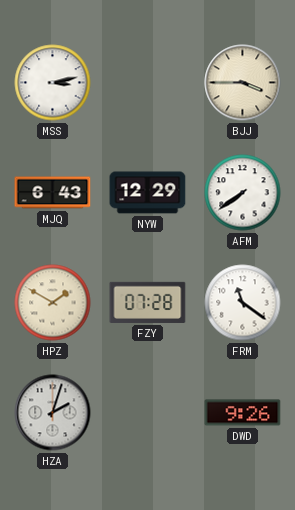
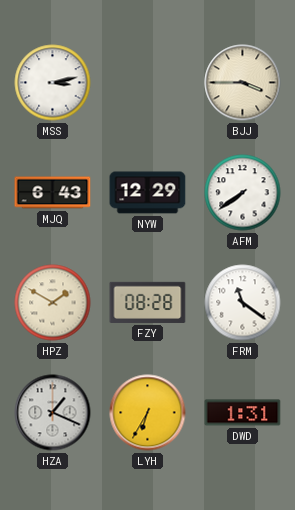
FZY: 07:28 -> 08:28
HZA: 2:03 -> 1:19
LYH: none -> 6:35
DWD: 9:26 -> 1:31
